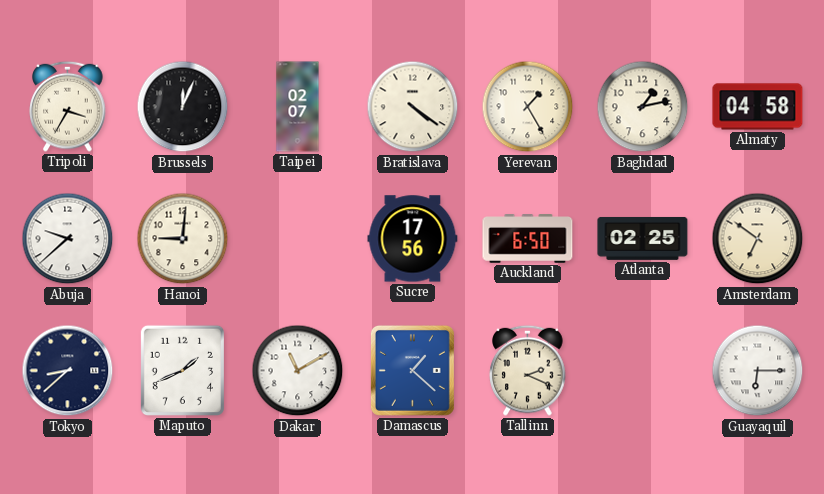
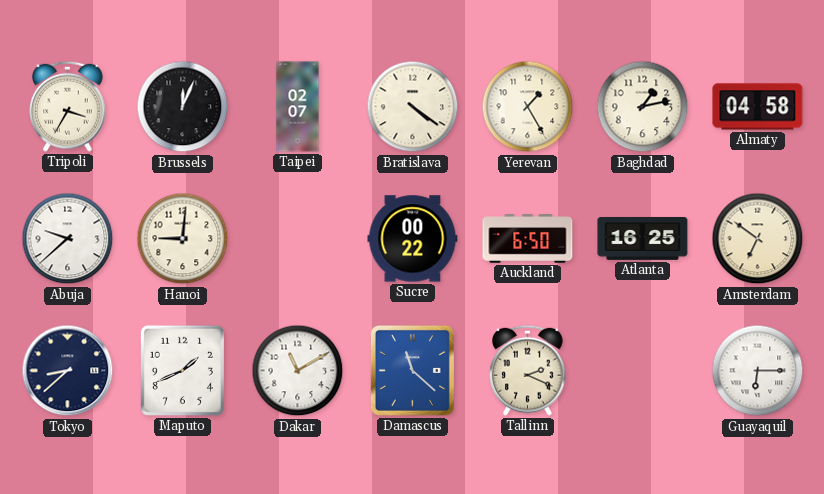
Sucre: 17:56 -> 00:22
Atlanta: 02:25 -> 16:25
Damascus: 1:22 -> 11:22
